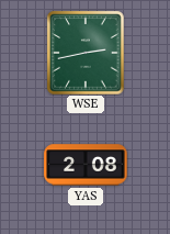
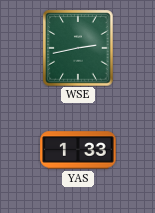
YAS: 2:08 -> 1:33
